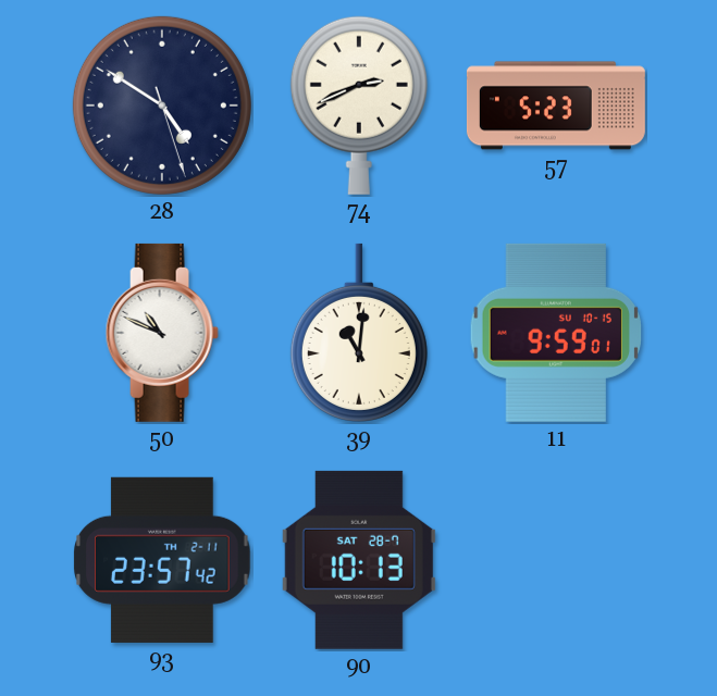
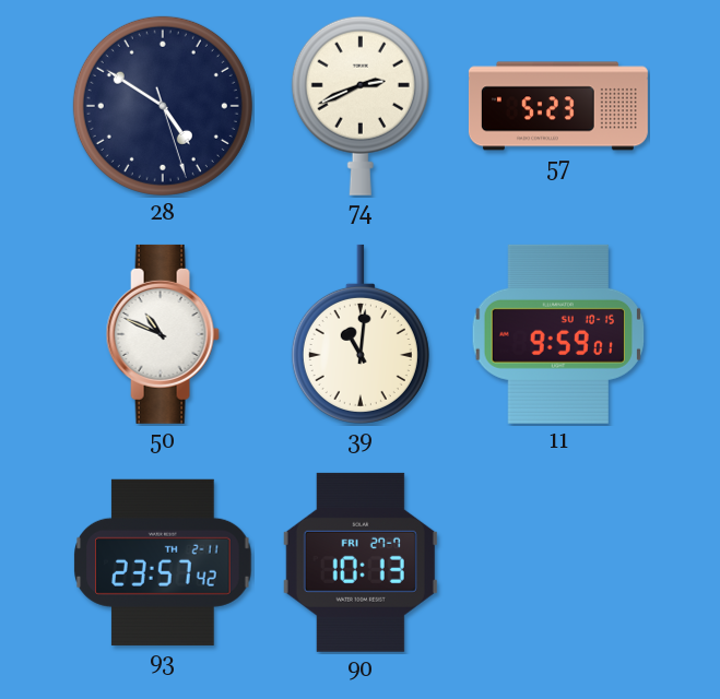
90 date: SAT 28-7 -> FRI 27-7
